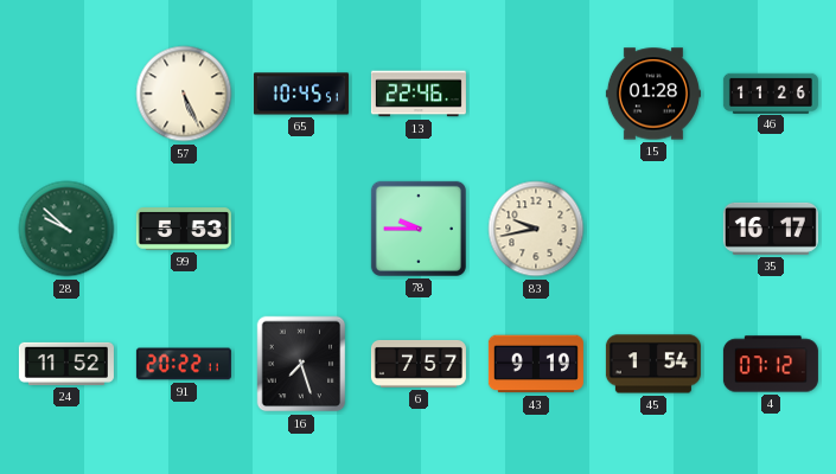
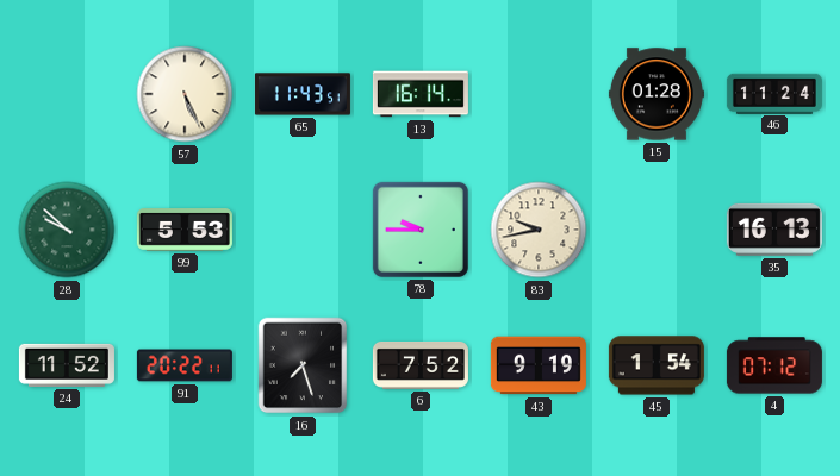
65: 10:45 -> 11:43
13: 22:46 -> 16:14
46: 11:26 -> 11:24
35: 16:17 -> 16:13
6: 7:57 -> 7:52
